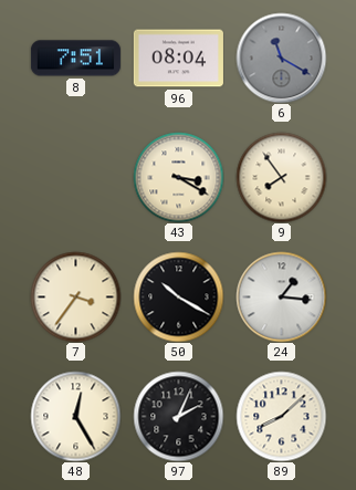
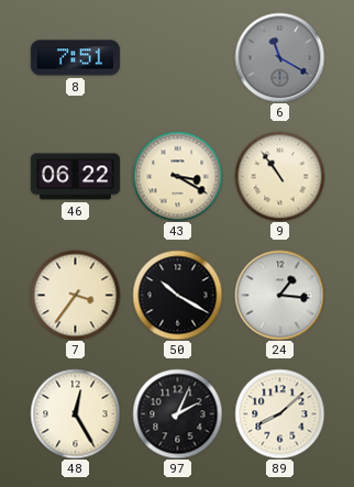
96: 08:04 -> none
46: none -> 06:22
9: 7:54 -> 10:54
